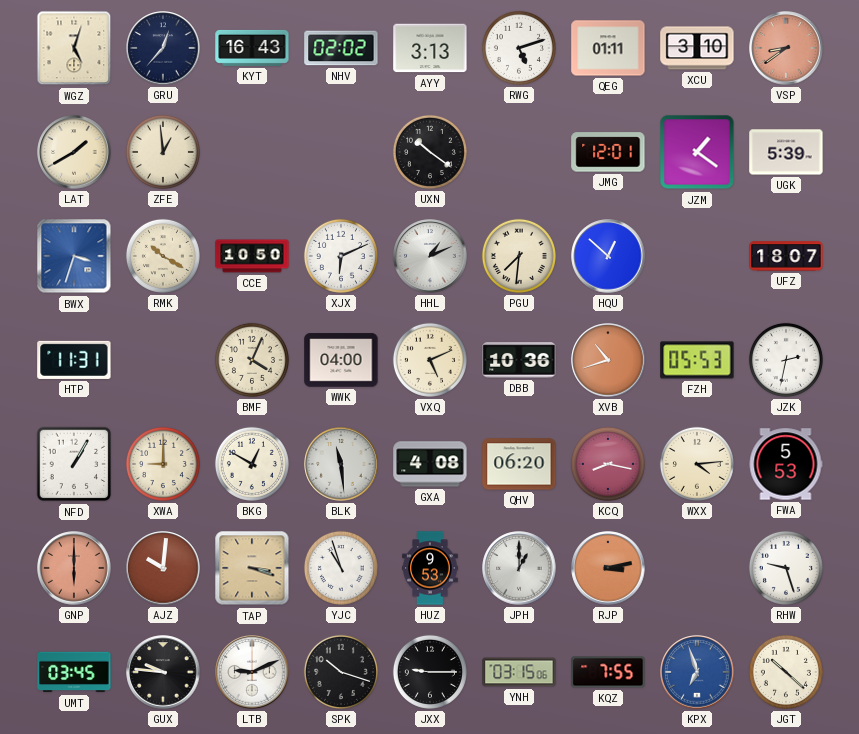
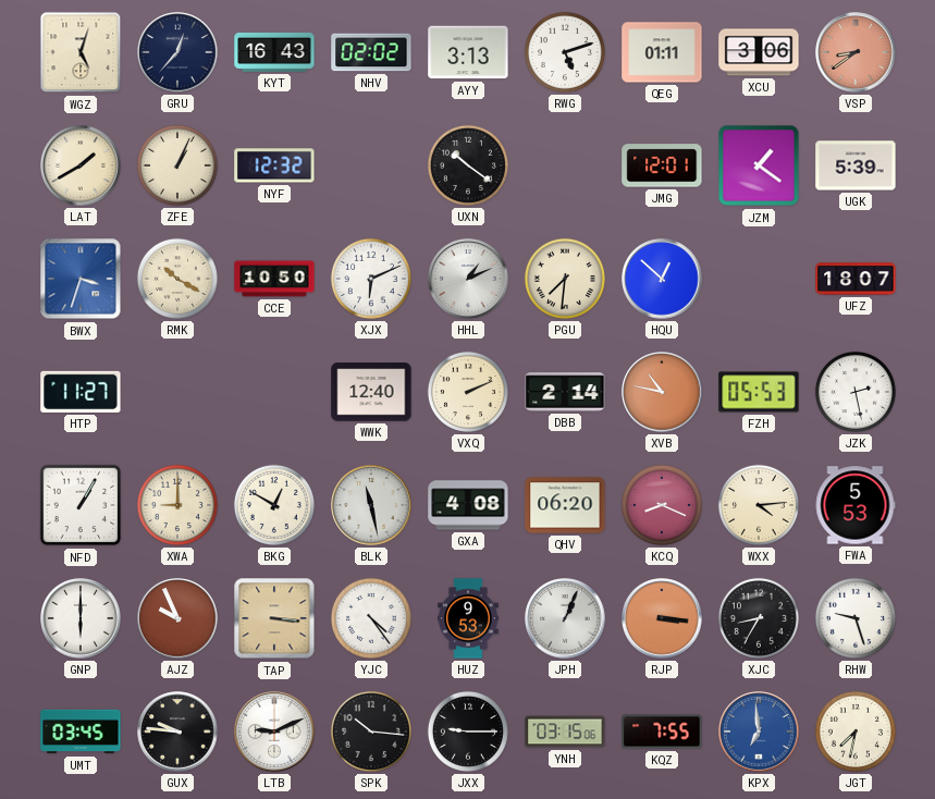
XCU: 3:10 -> 3:06
ZFE: 12:59 -> 1:04
NYF: none -> 12:32
HTP: 11:31 -> 11:27
BMF: 4:04 -> none
WWK: 04:00 -> 12:40
VXQ: 5:11 -> 2:11
DBB: 10:36 -> 2:14
XVB: 10:42 -> 10:47
JZK: 2:32 -> 2:28
BLK: 11:29 -> 11:28
KCQ: 8:17 -> 8:19
GNP dial: salmon -> white
AJZ: 10:01 -> 9:56
TAP: 3:18 -> 3:16
YJC: 10:57 -> 4:24
JPH: 1:00 -> 1:04
RJP: 3:13 -> 3:16
XJC: none -> 8:35
SPK: 10:18 -> 10:16
KPX: 6:57 -> 6:59
JGT: 10:22 -> 7:32
